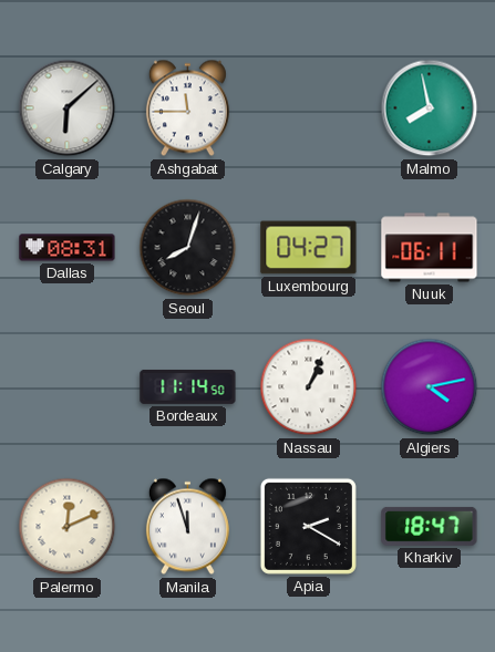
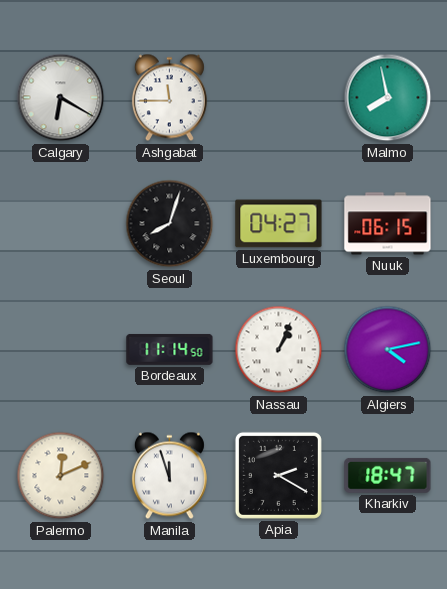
Calgary: 6:08 -> 6:20
Dallas: 08:31 -> none
Nuuk: 06:11 -> 06:15
